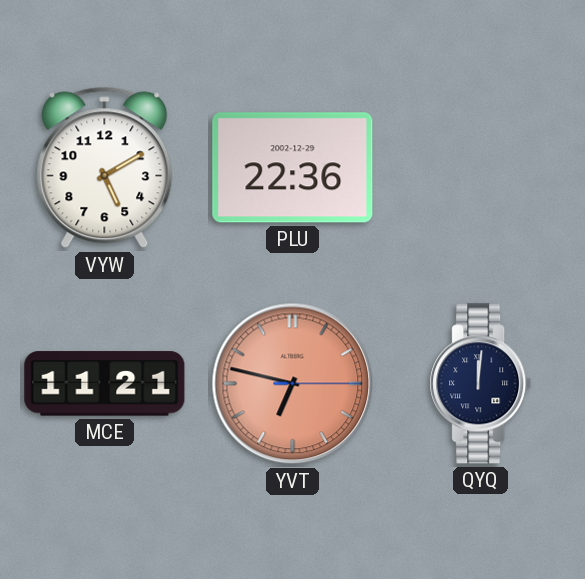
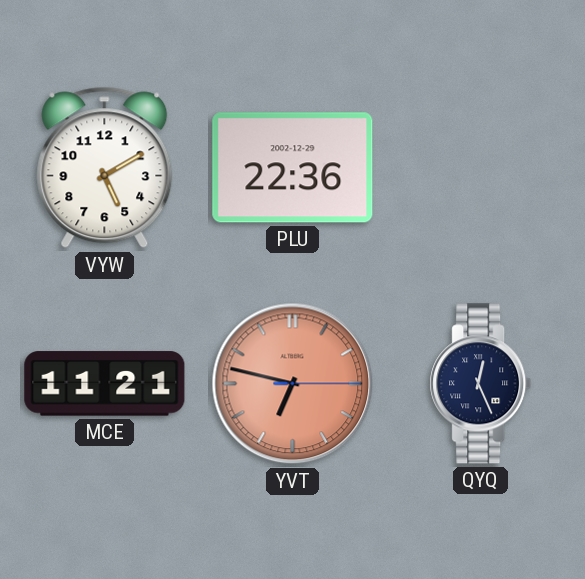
QYQ: 12:01 -> 12:26
